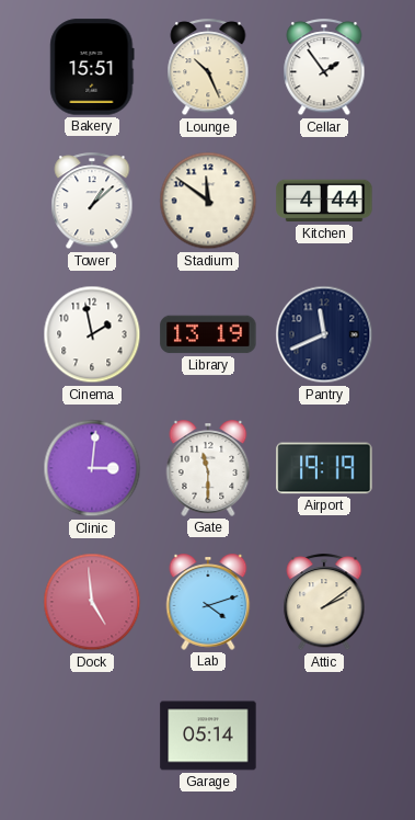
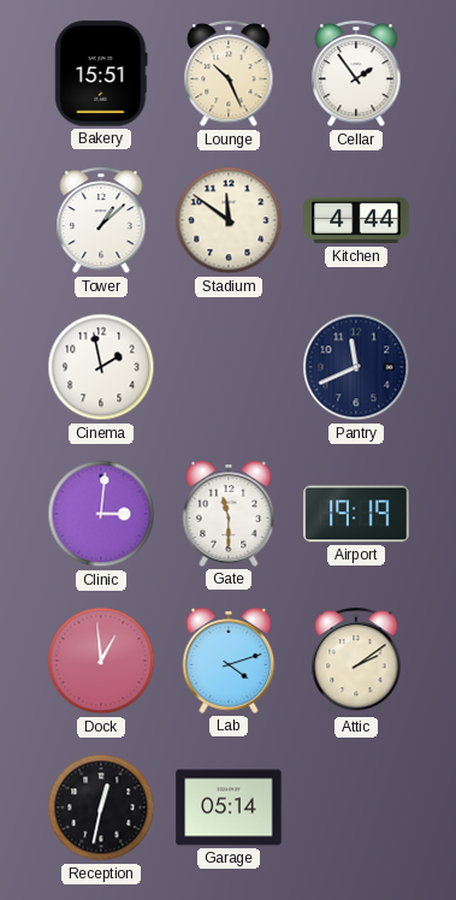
Library: 13:19 -> none
Dock: 4:59 -> 12:59
Reception: none -> 12:32
